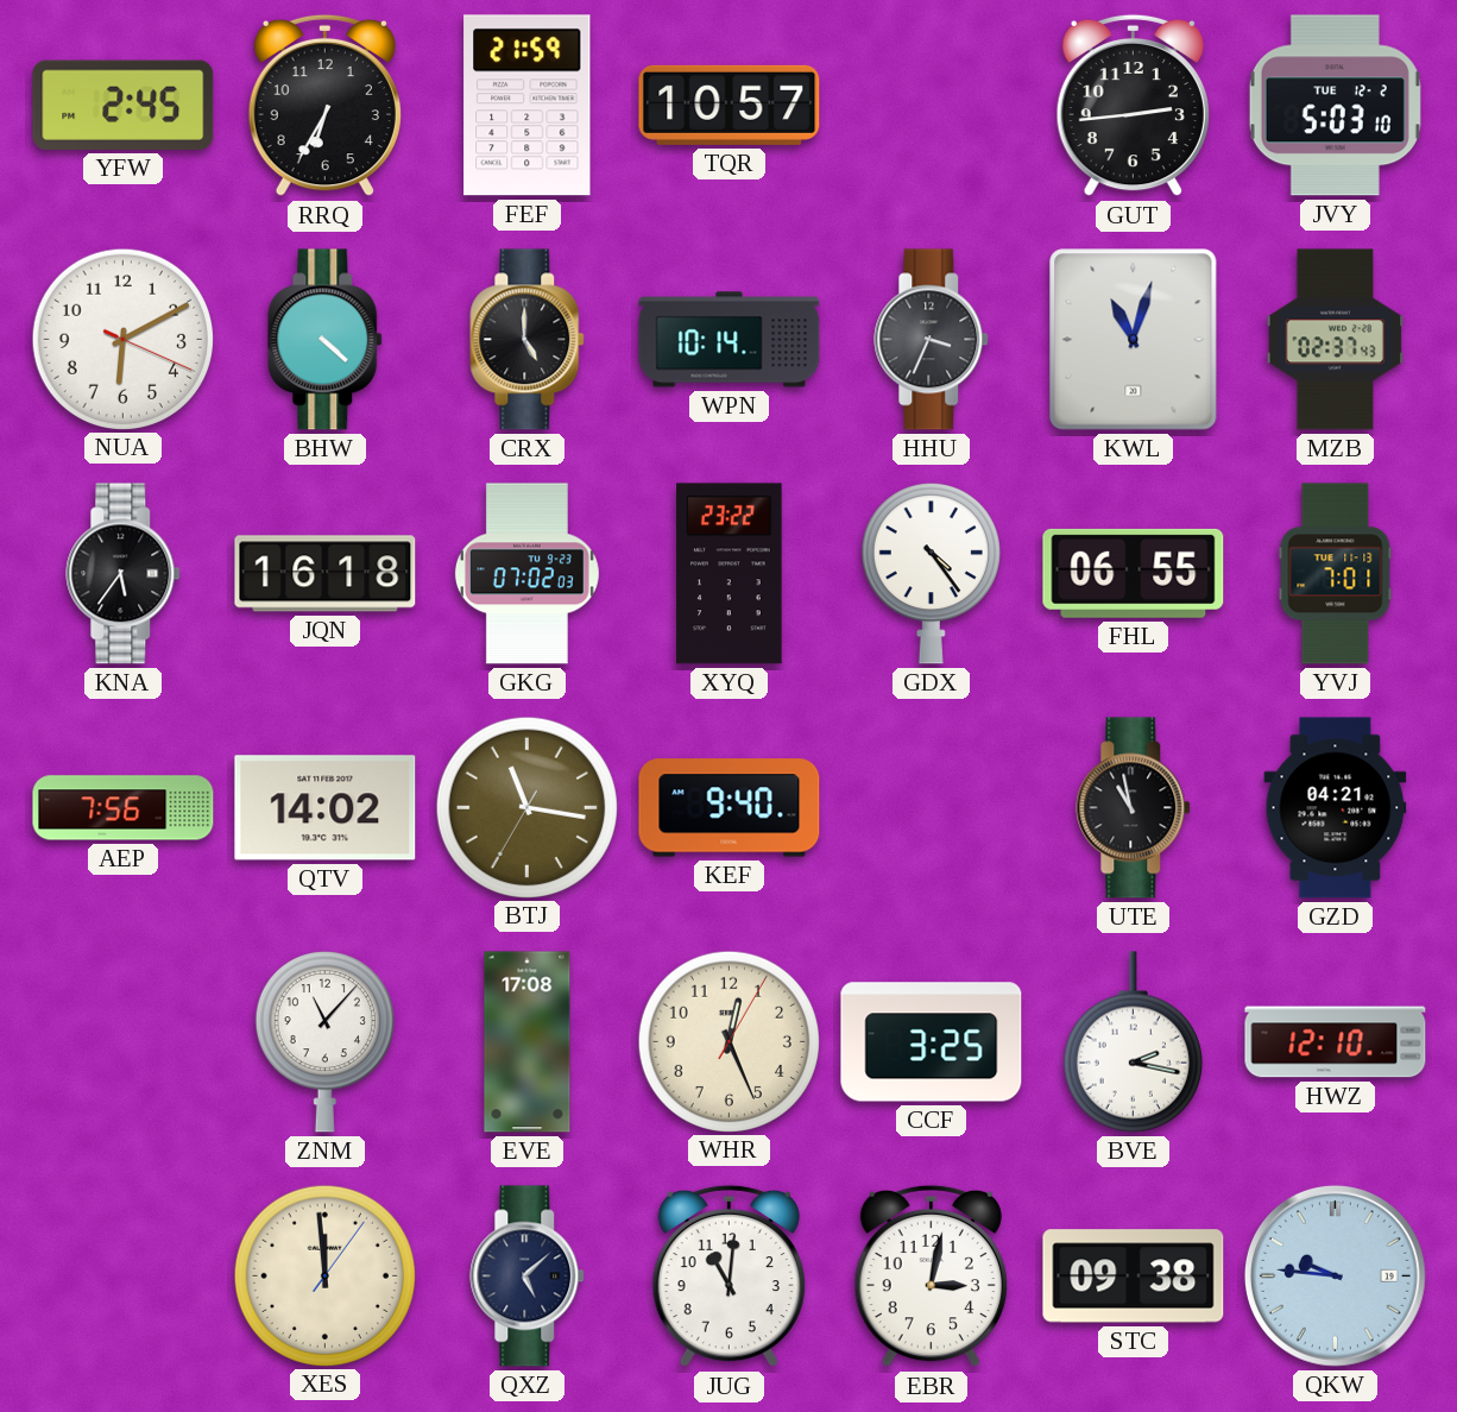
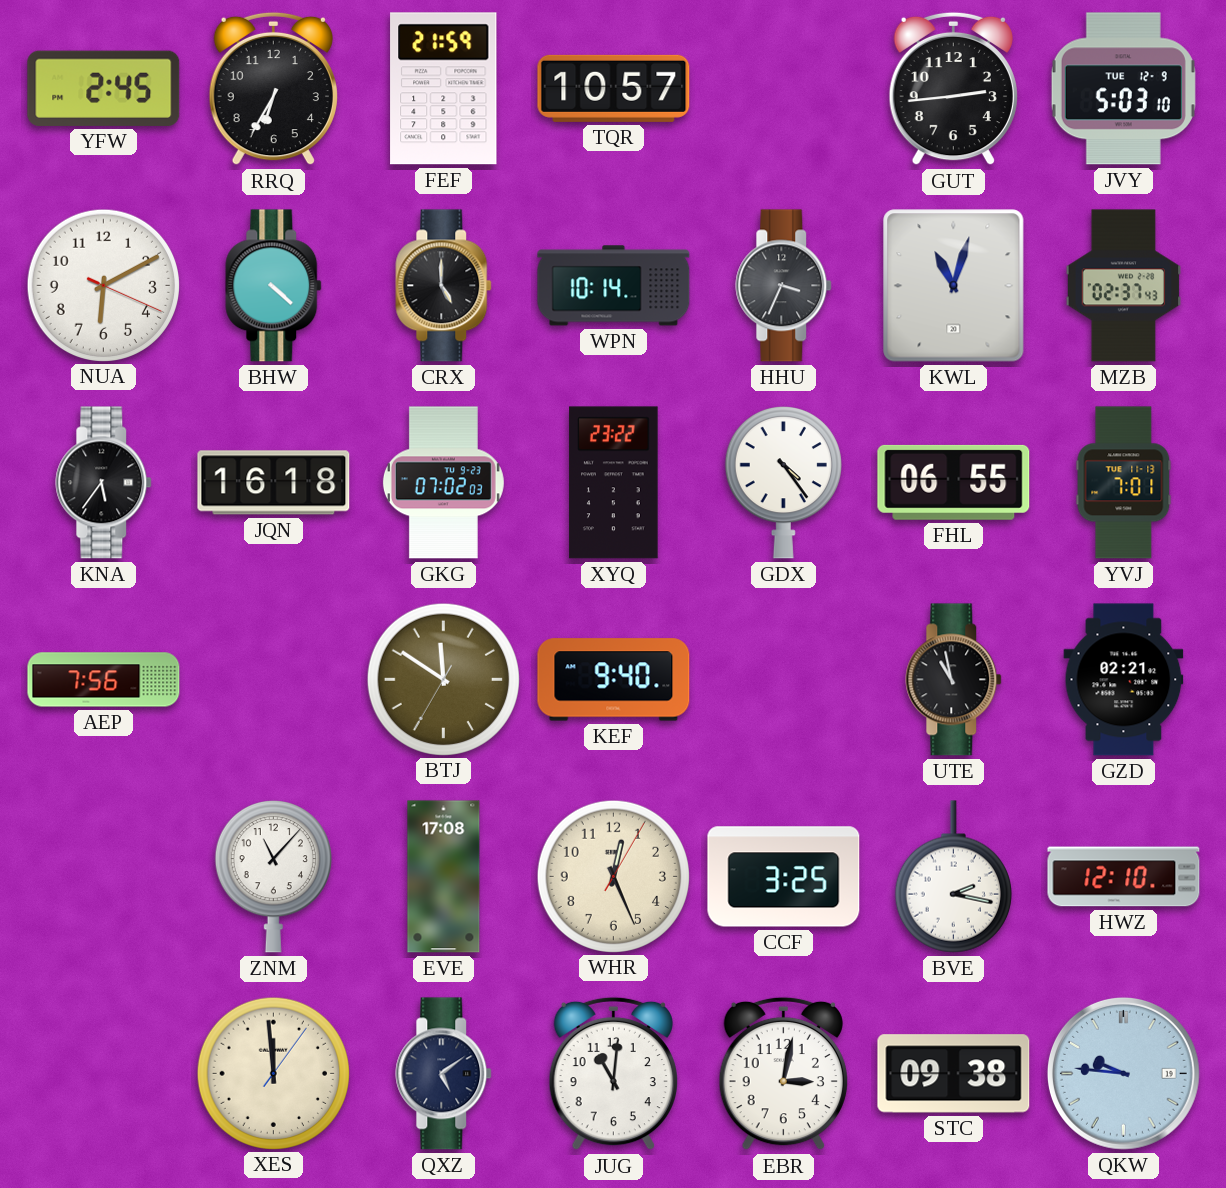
JVY date: TUE 12-2 -> TUE 12-9
QTV: 14:02 -> none
BTJ: 11:16 -> 11:50
GZD: 04:21 -> 02:21
QXZ: 5:08 -> 5:09
